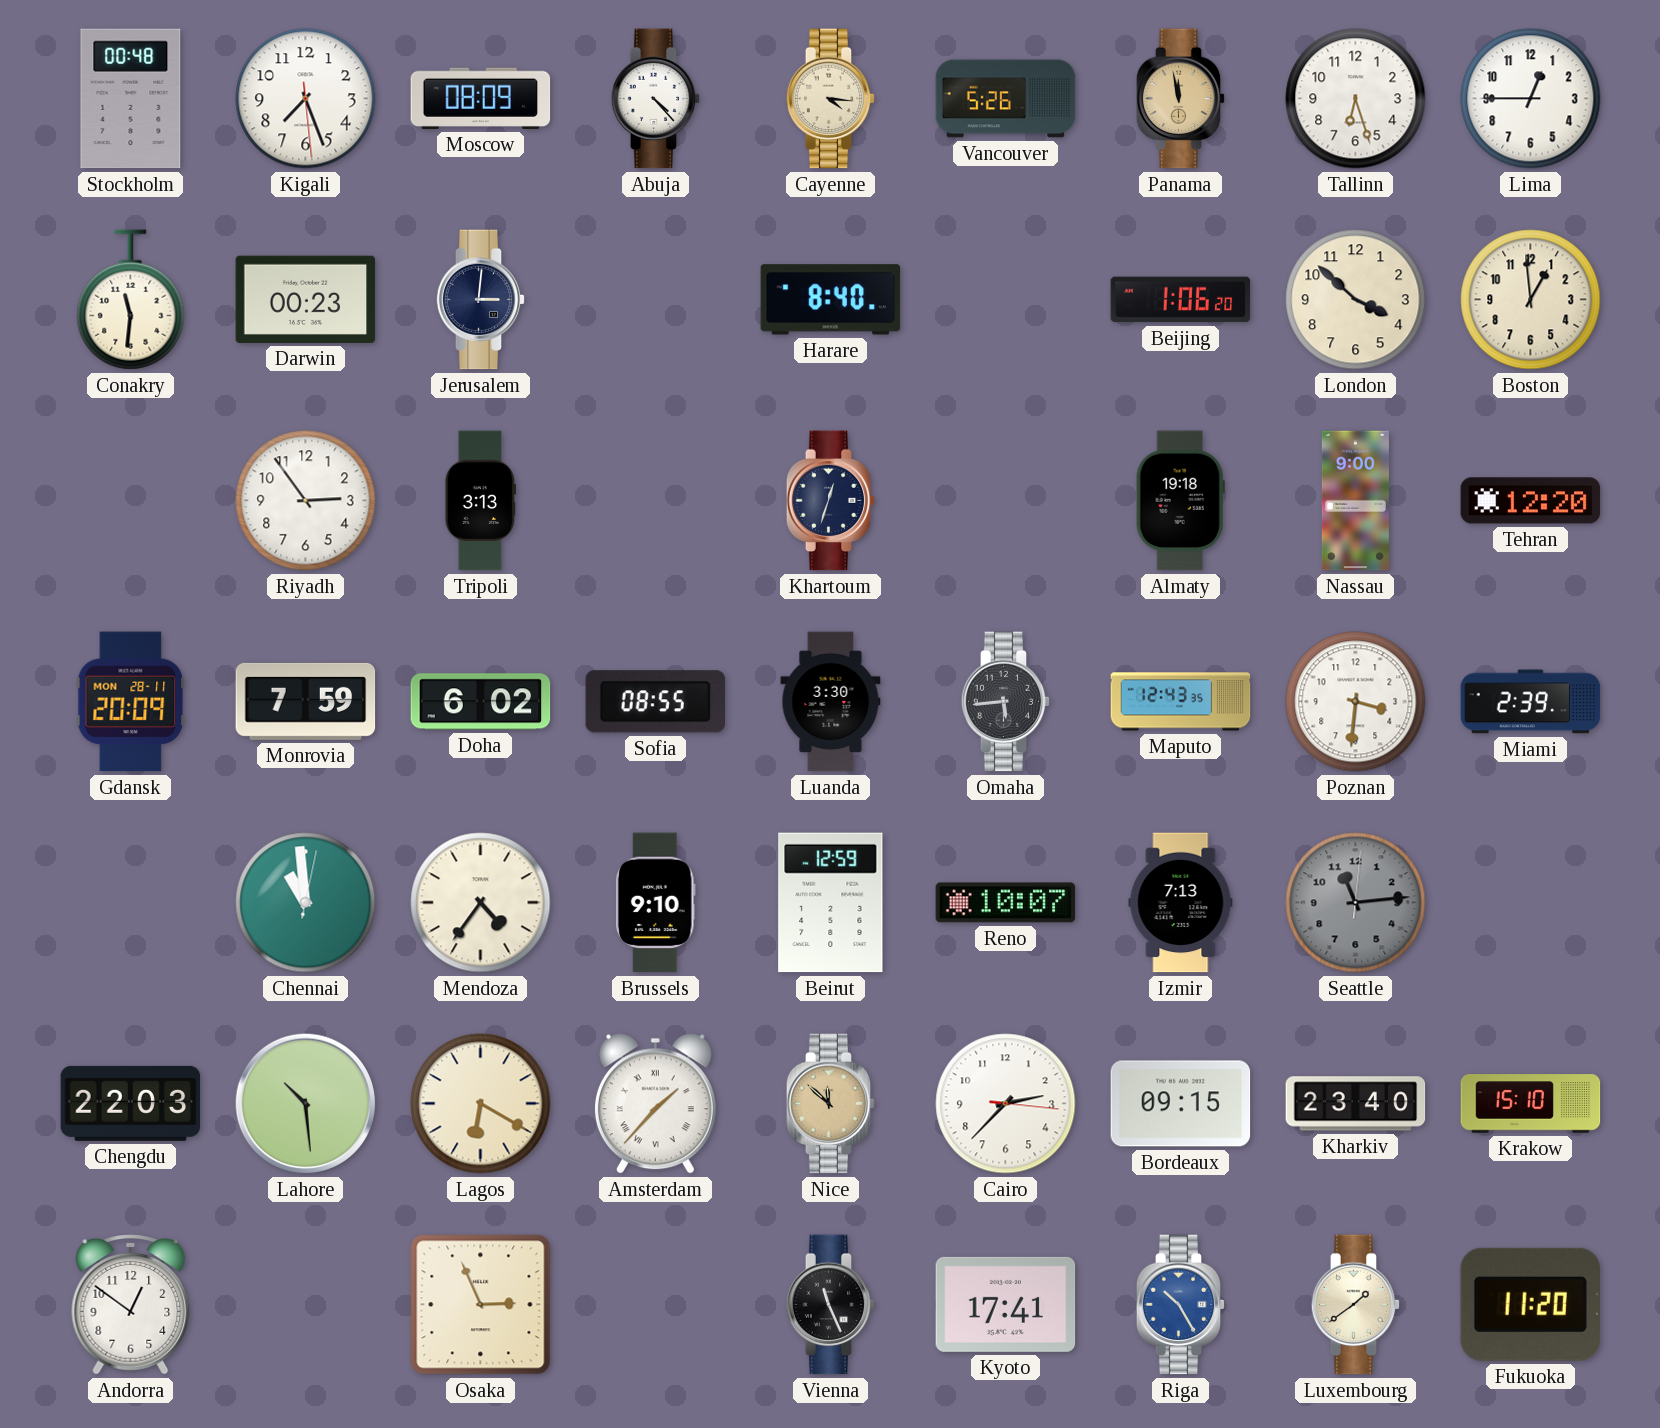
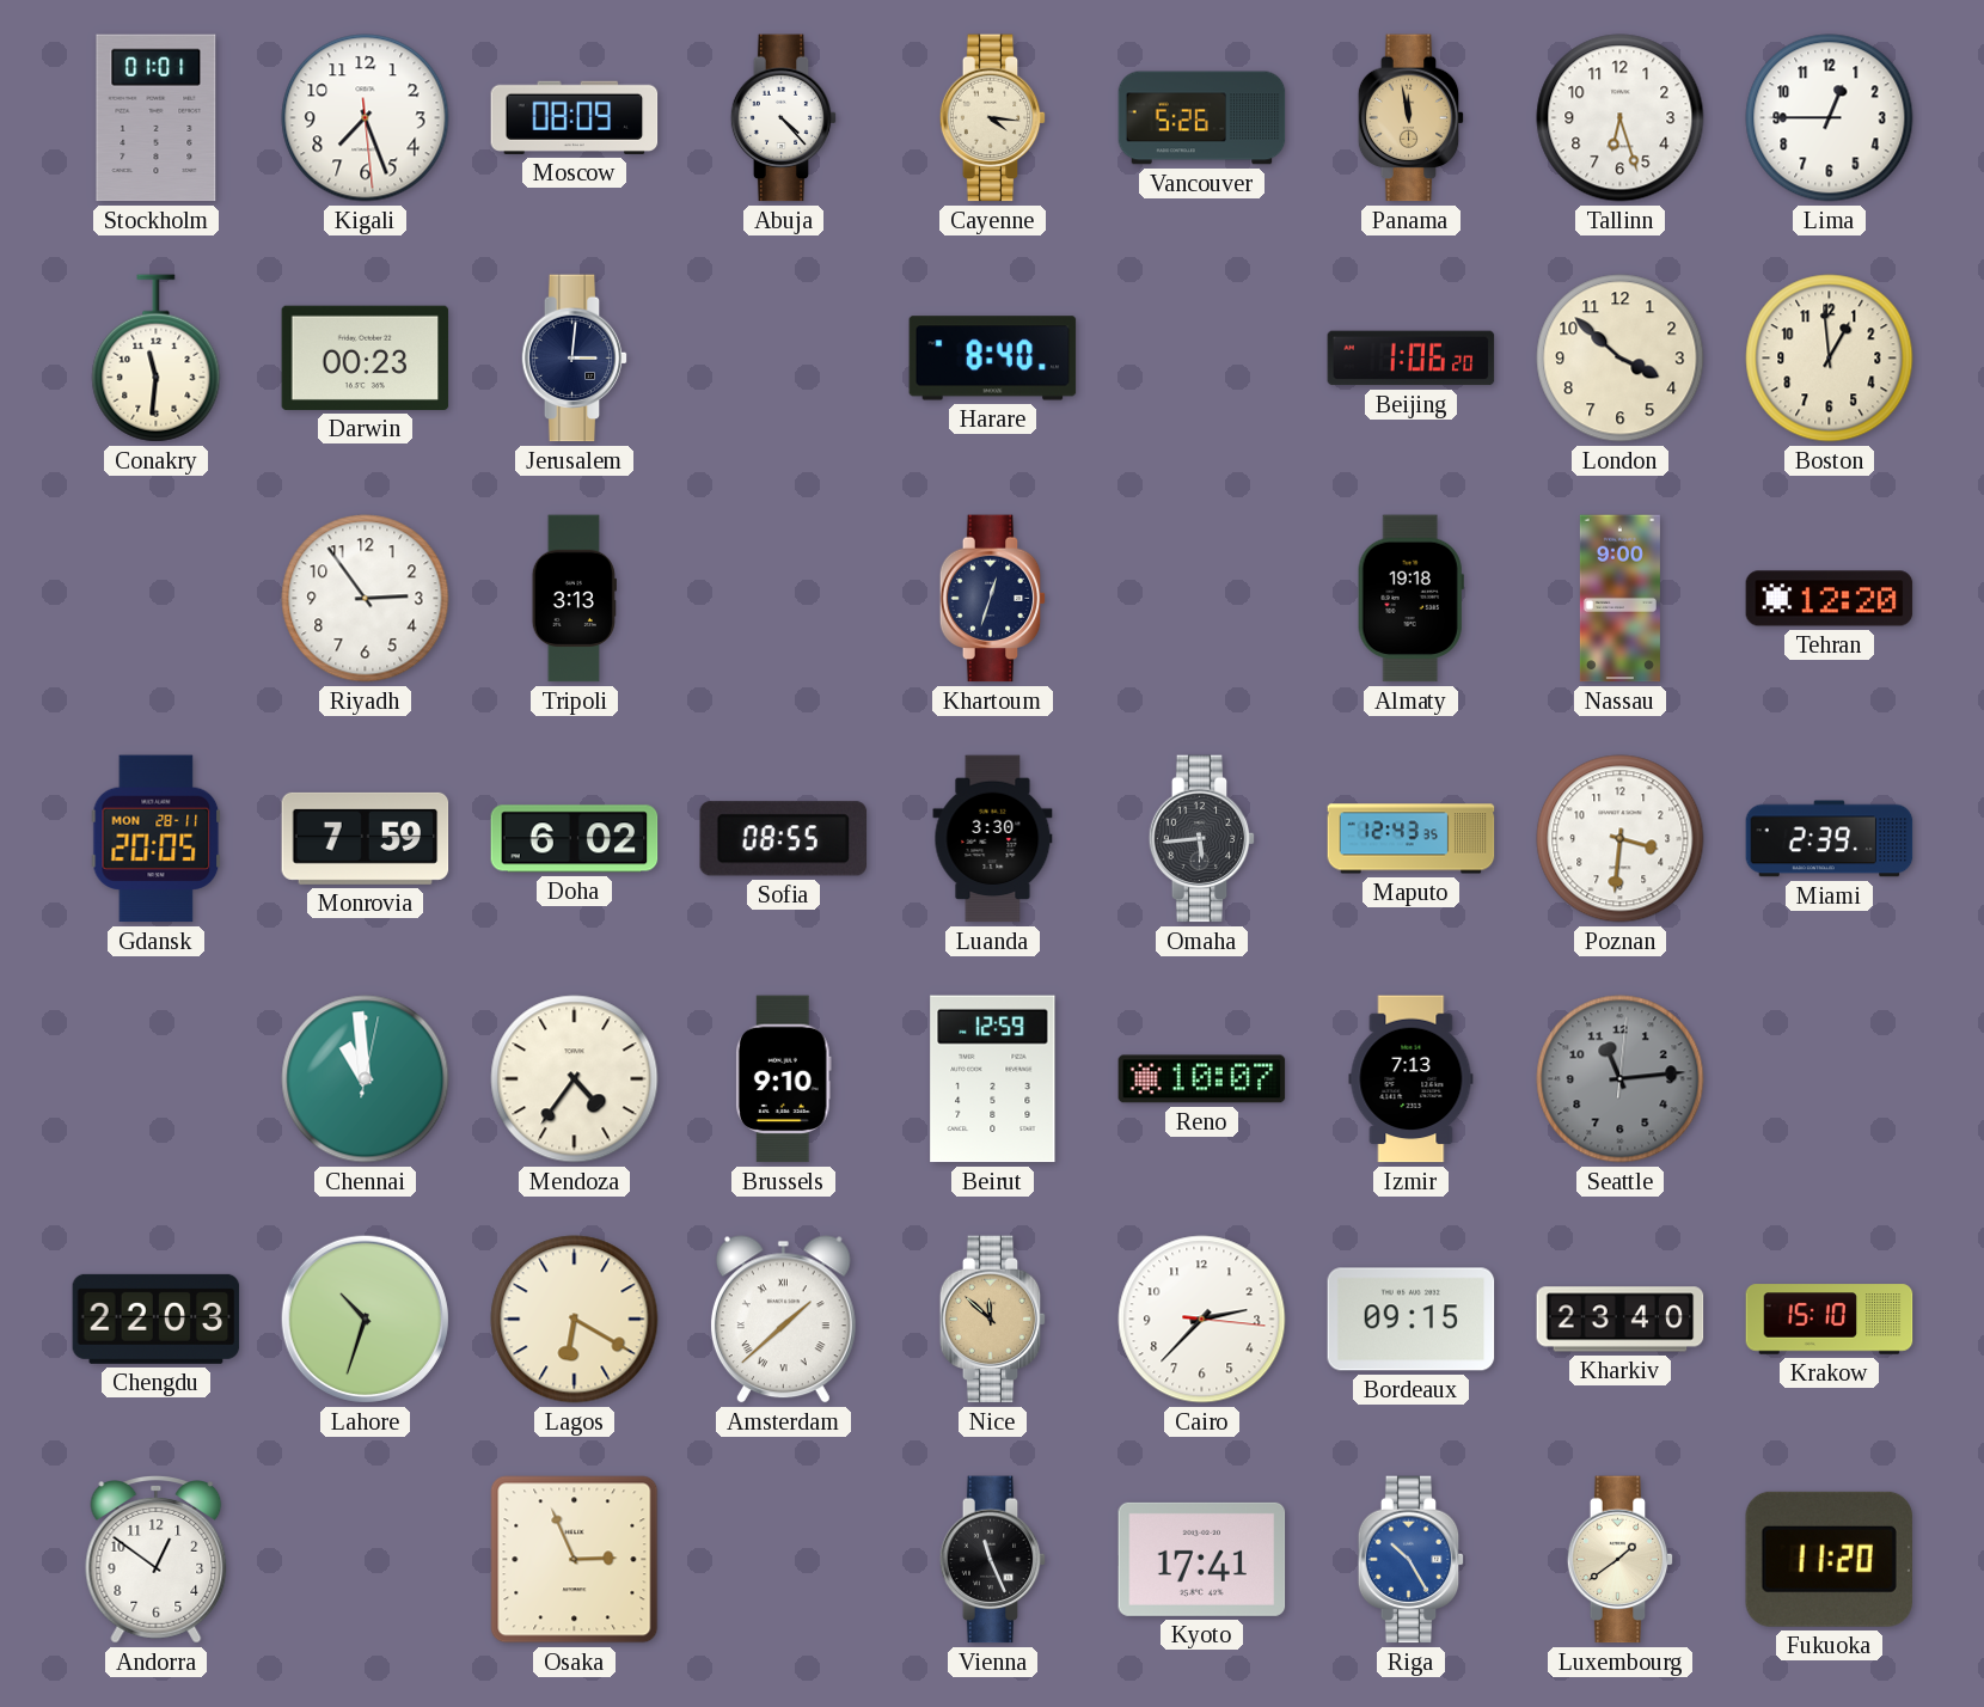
Stockholm: 00:48 -> 01:01
Gdansk: 20:09 -> 20:05
Lahore: 10:29 -> 10:33
Amsterdam: 1:37 -> 1:38
